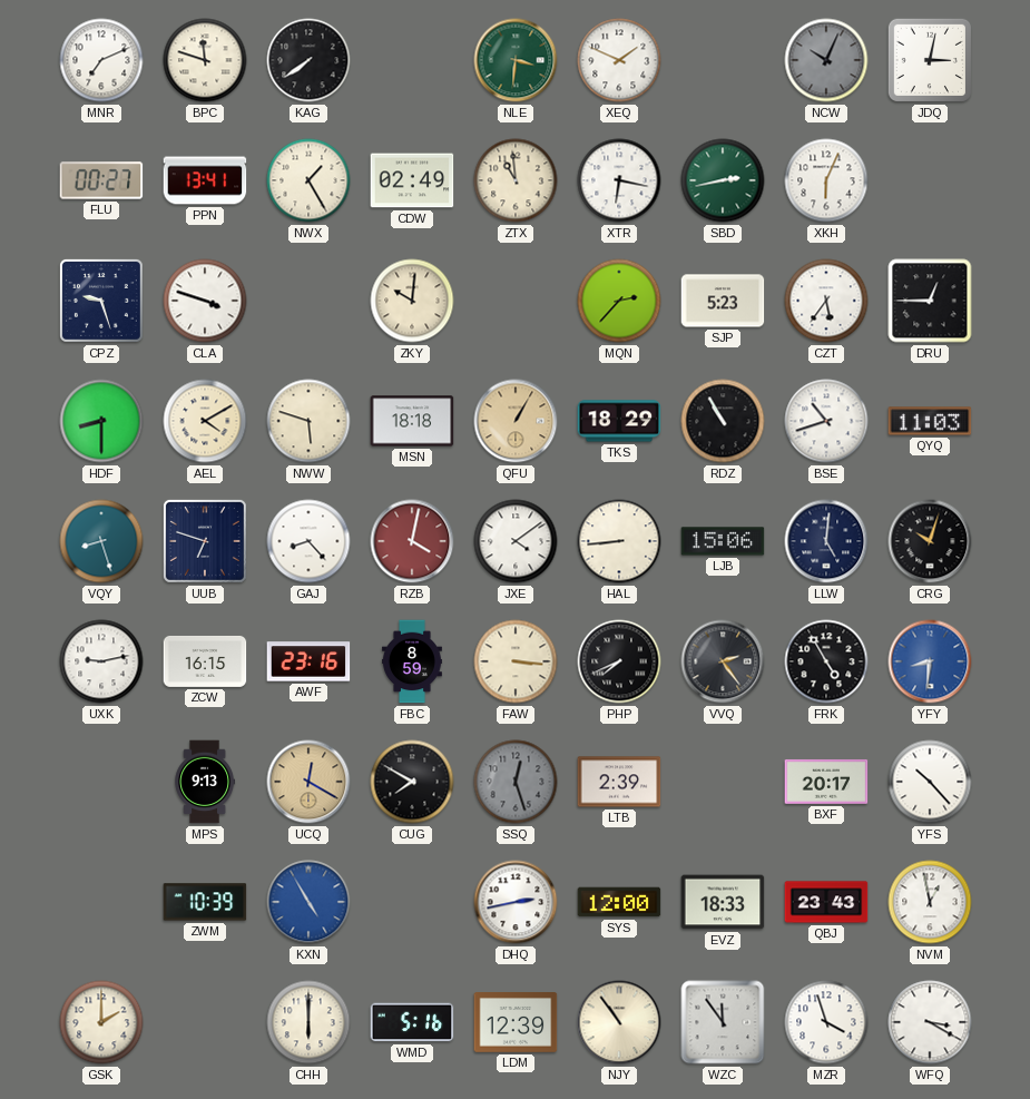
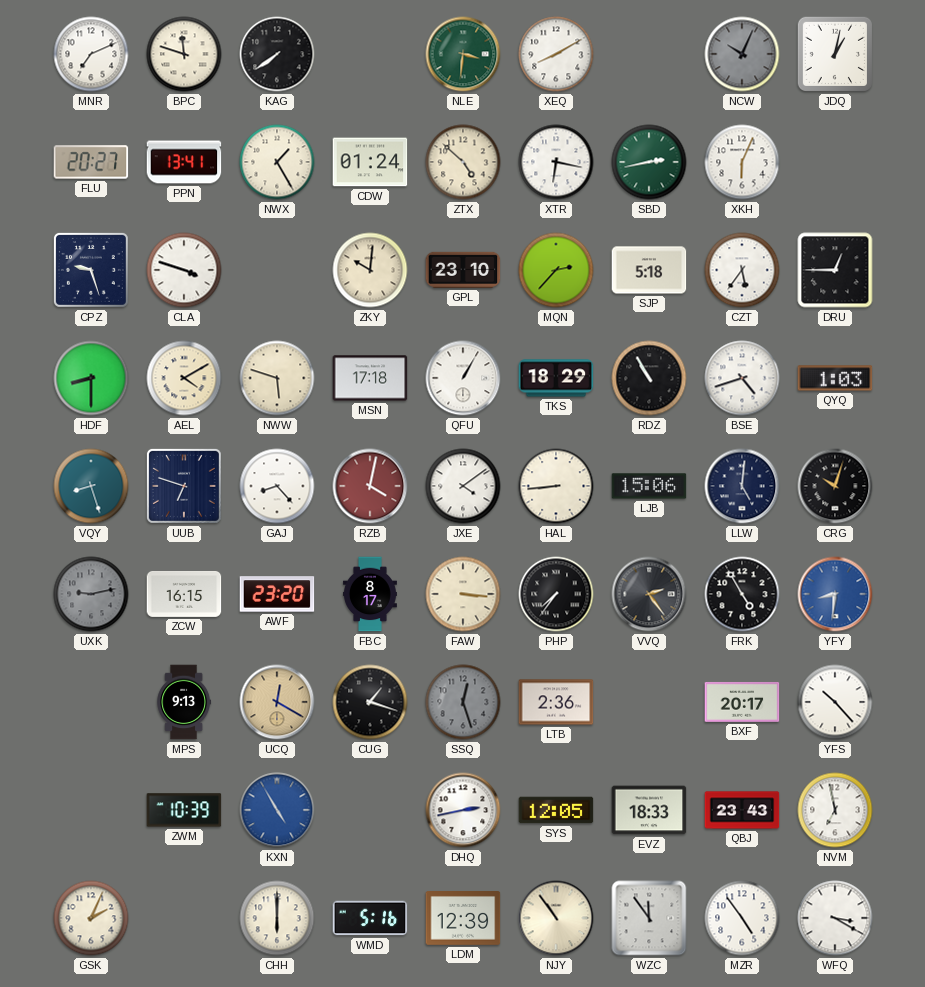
XEQ: 1:49 -> 8:10
JDQ: 3:02 -> 1:02
FLU: 00:27 -> 20:27
CDW: 02:49 -> 01:24
ZTX: 10:59 -> 4:52
GPL: none -> 23:10
SJP: 5:23 -> 5:18
MSN: 18:18 -> 17:18
QFU dial: champagne -> white
BSE: 10:42 -> 4:42
QYQ: 11:03 -> 1:03
UXK dial: white -> grey
AWF: 23:16 -> 23:20
FBC: 8:59 -> 8:17
PHP: 7:41 -> 7:36
CUG: 7:50 -> 1:18
LTB: 2:39 -> 2:36
SYS: 12:00 -> 12:05
NVM: 12:58 -> 6:58
GSK: 2:00 -> 2:04
MZR: 3:57 -> 4:54
